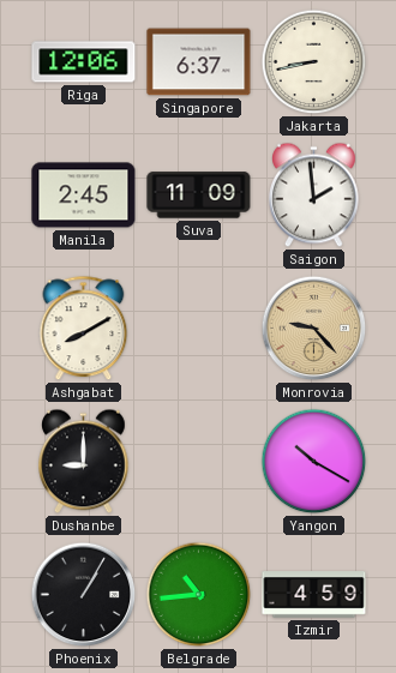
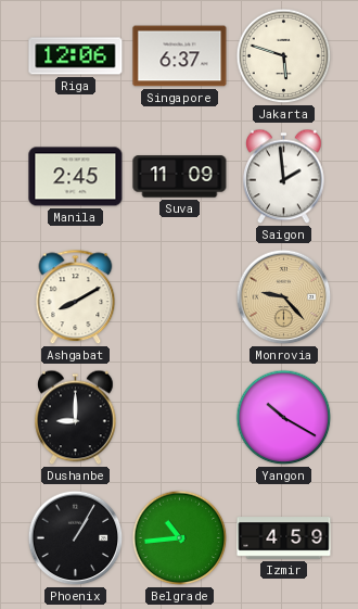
Jakarta: 8:43 -> 5:48
